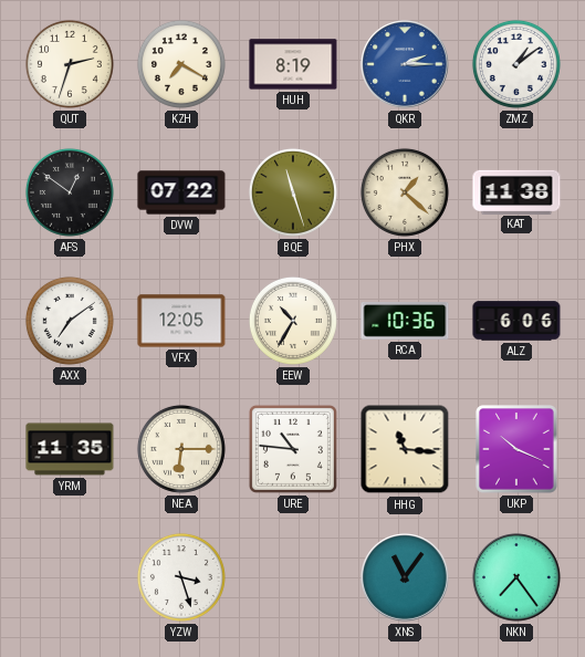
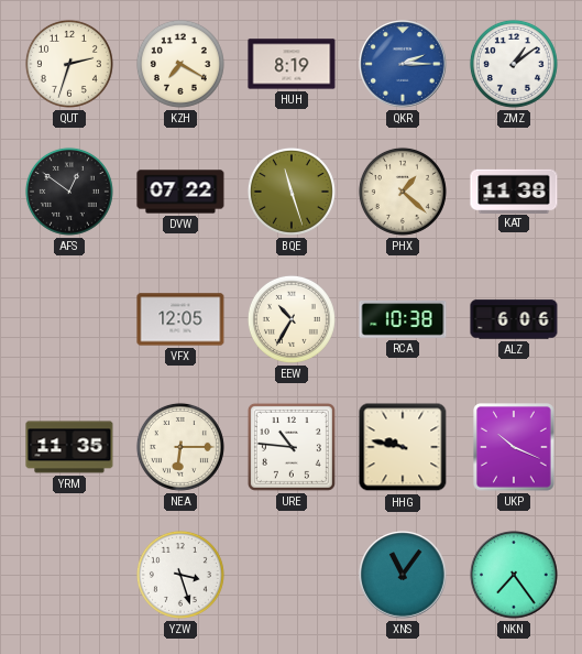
AXX: 7:09 -> none
RCA: 10:36 -> 10:38
HHG: 11:16 -> 9:47
